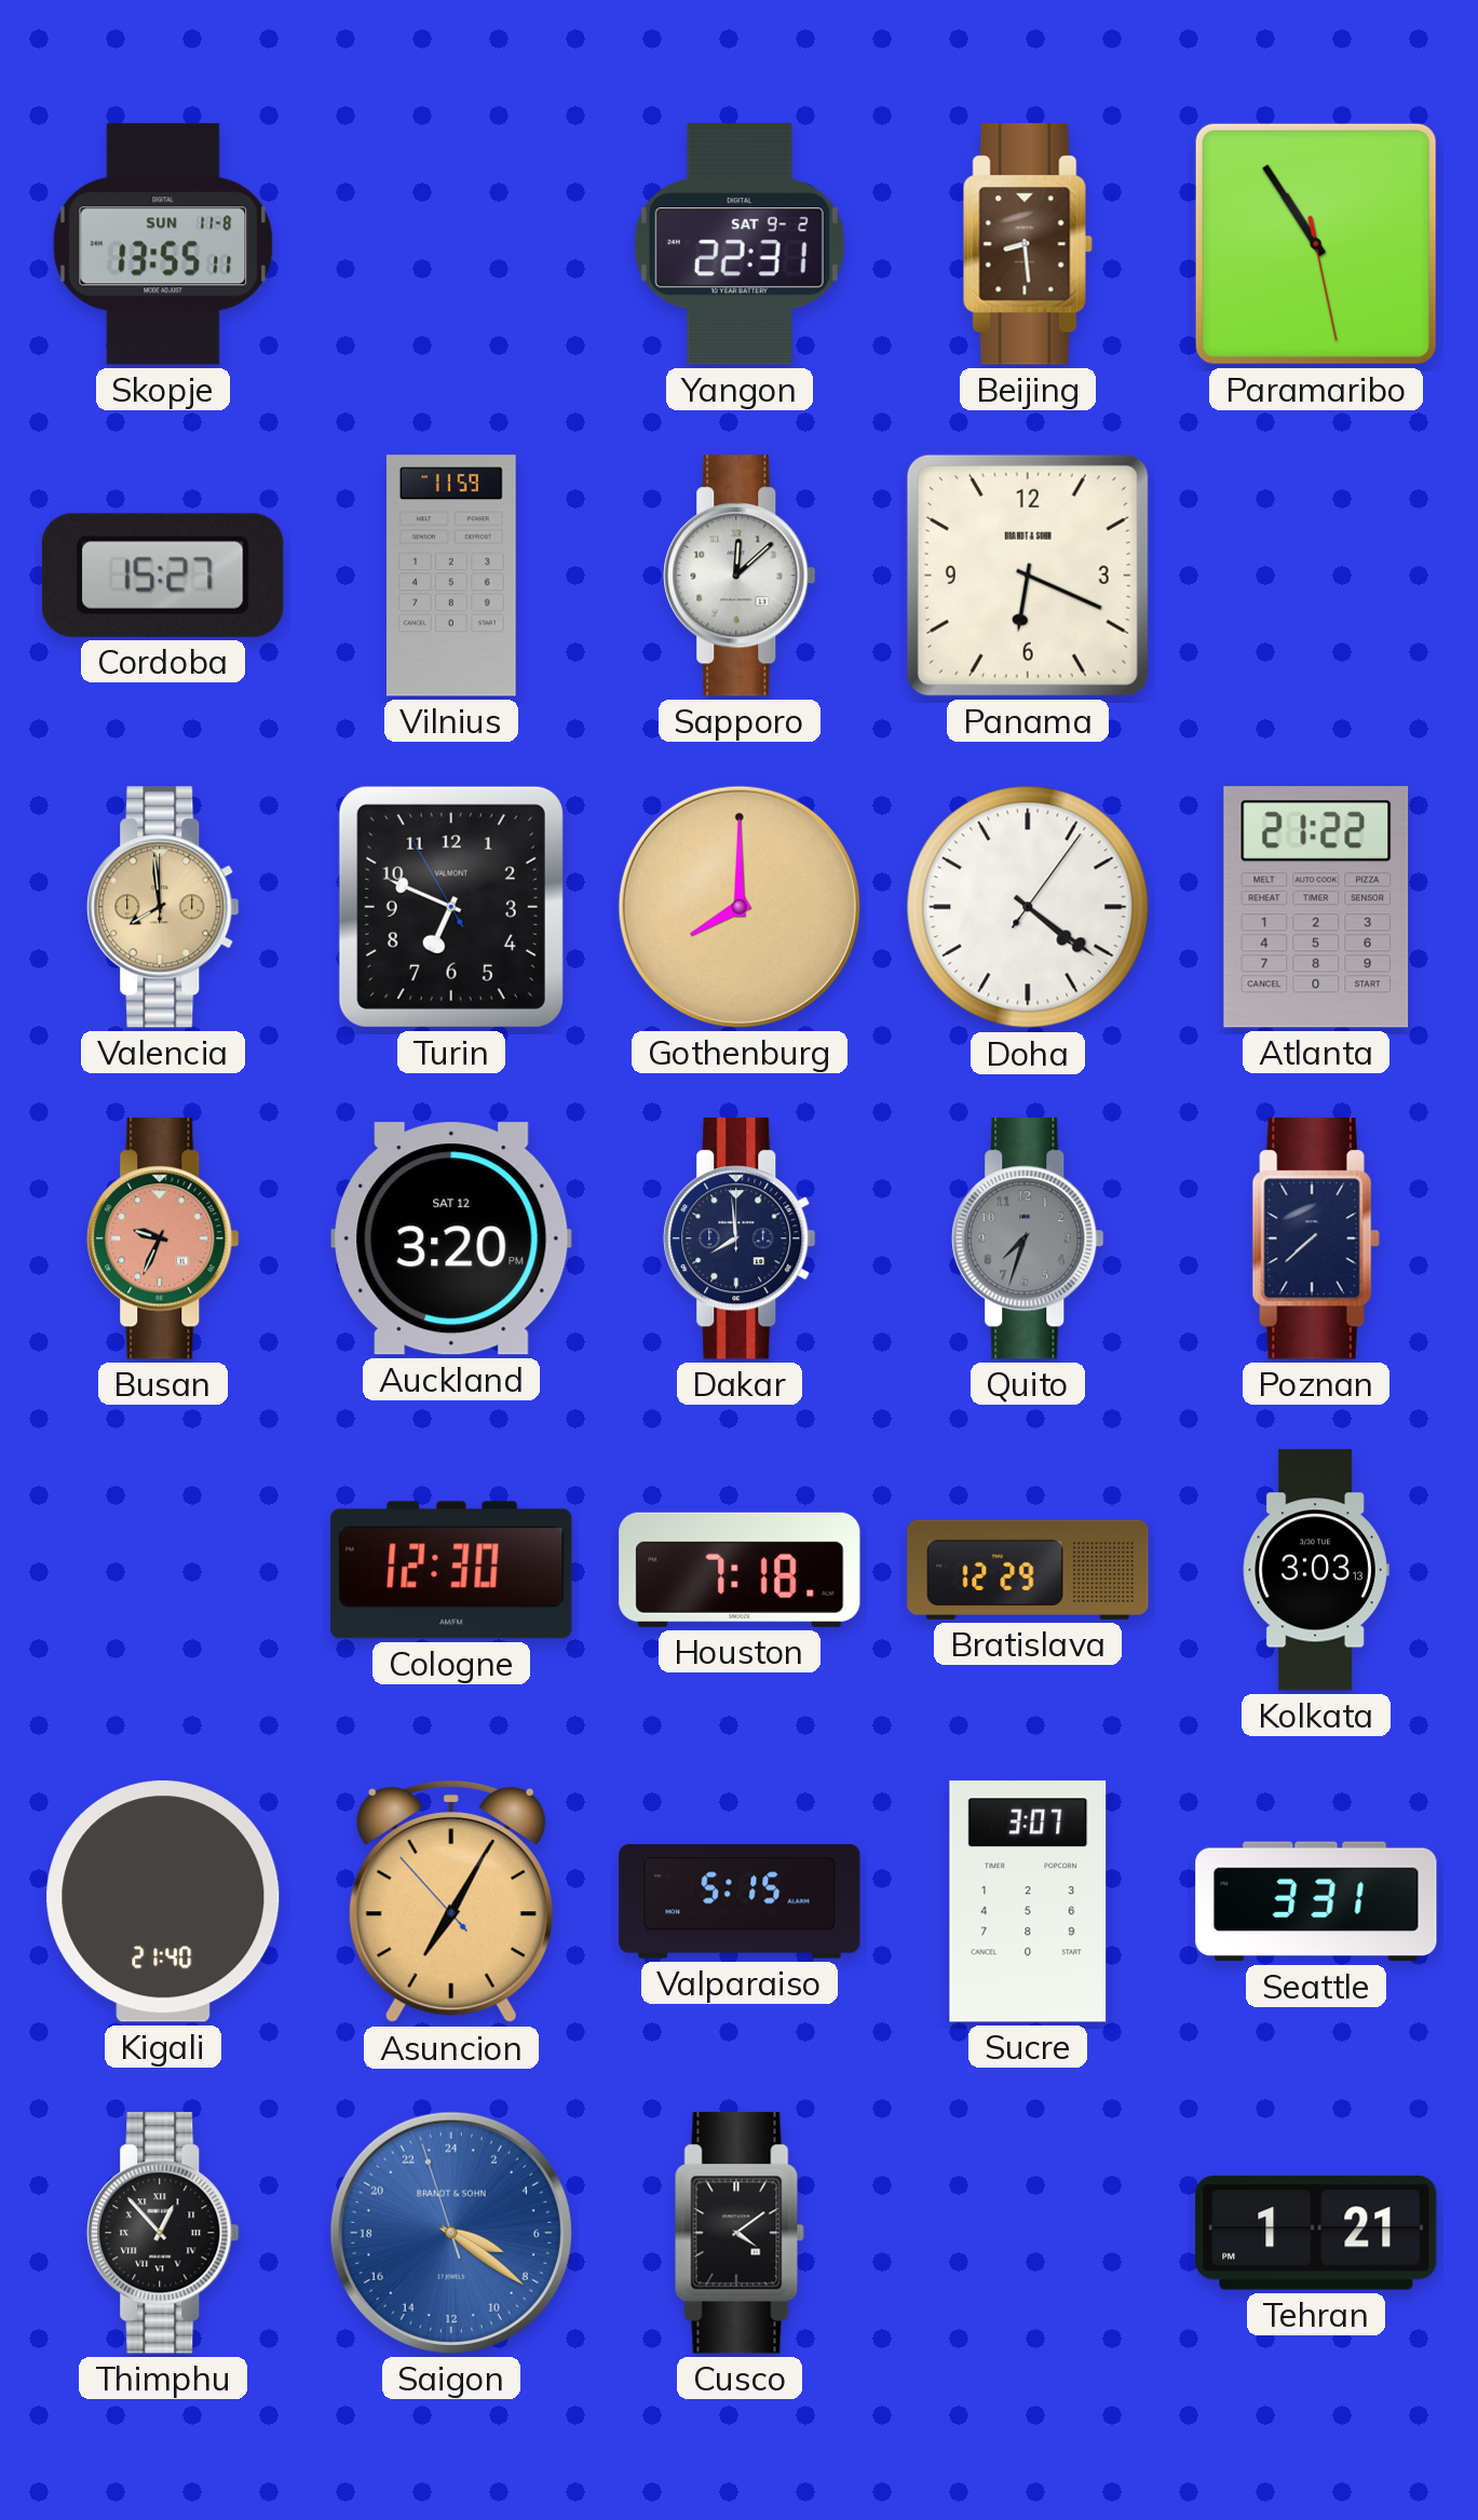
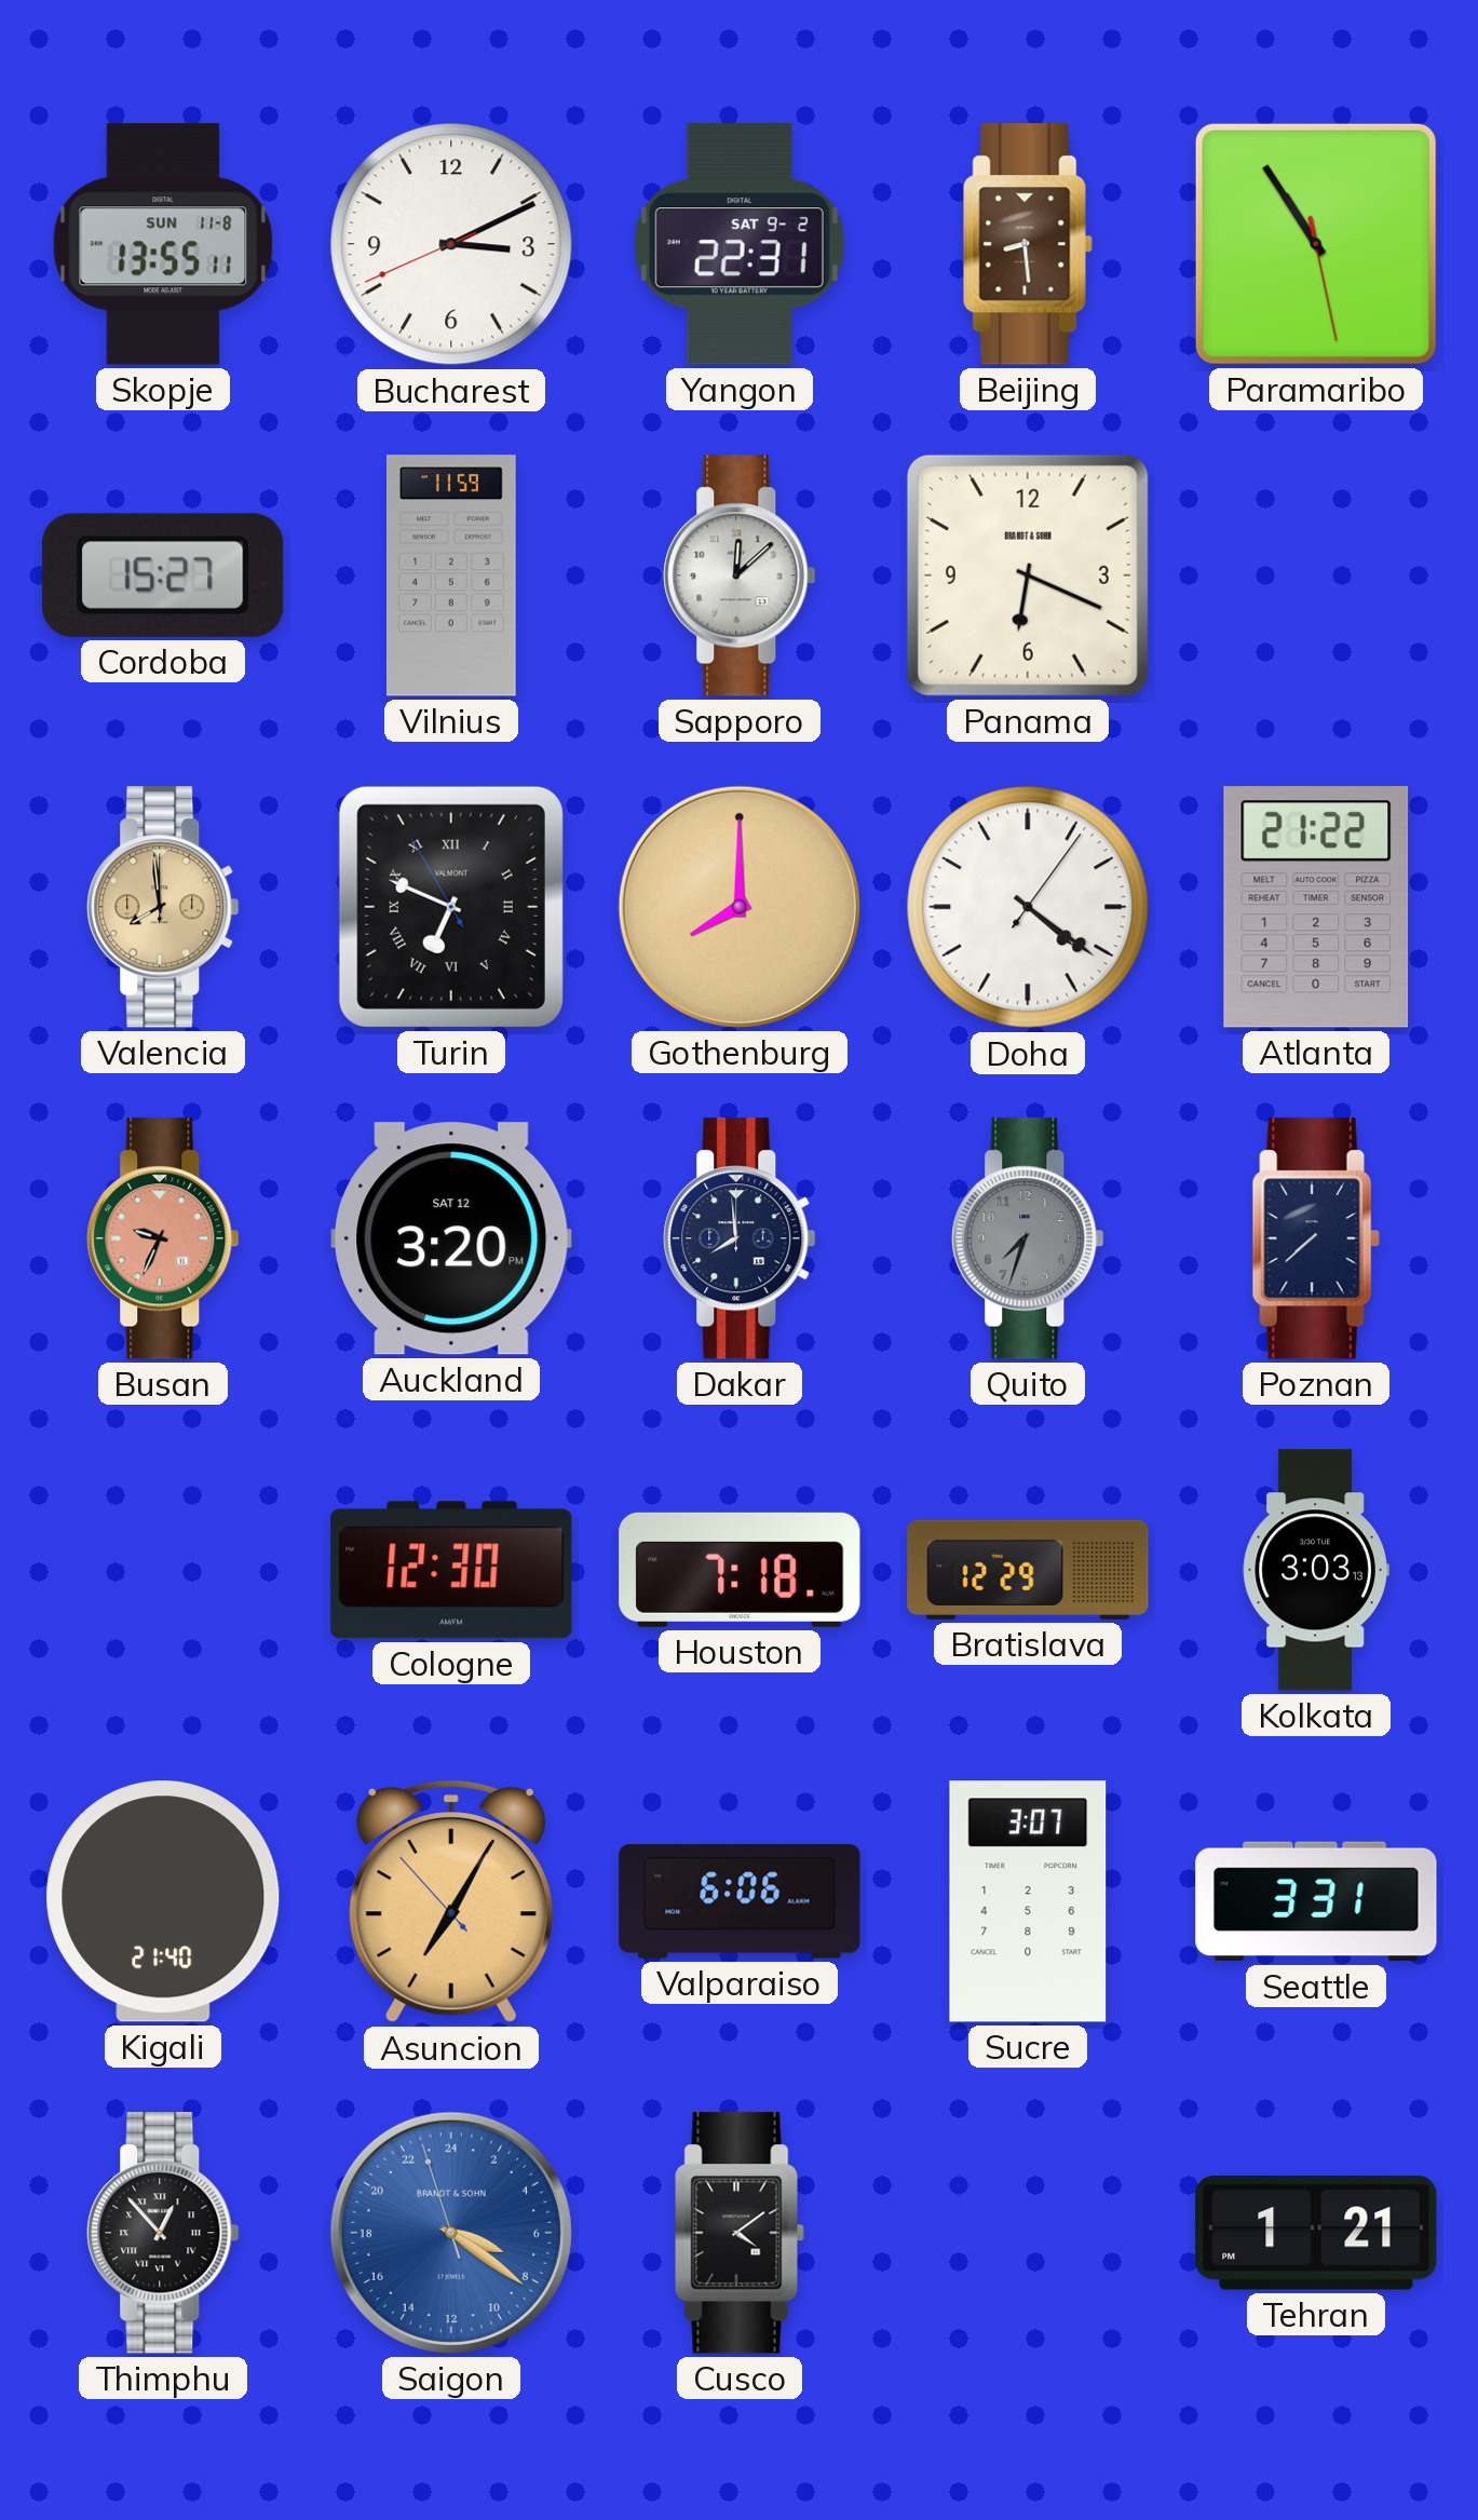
Bucharest: none -> 3:10
Turin numerals: Arabic -> Roman
Valparaiso: 5:15 -> 6:06
